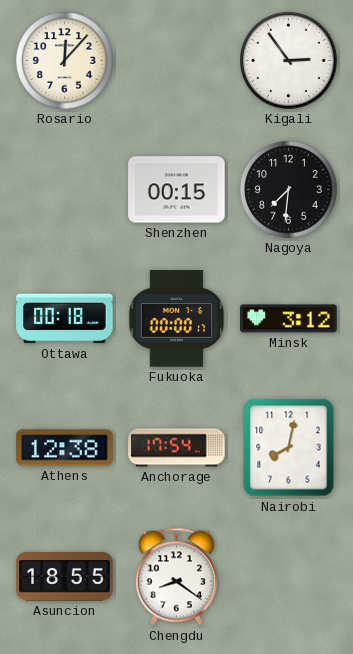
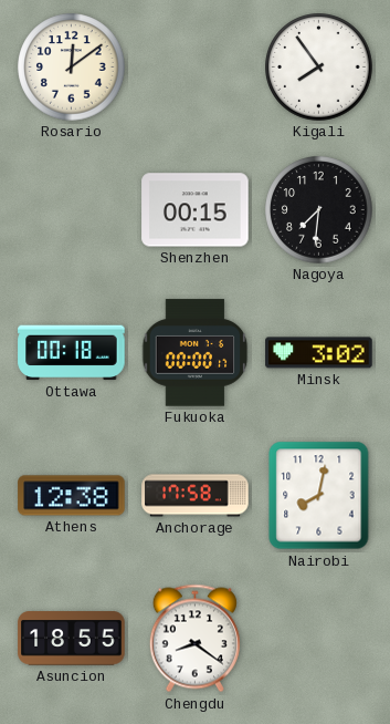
Rosario: 12:07 -> 12:09
Kigali: 2:54 -> 7:54
Minsk: 3:12 -> 3:02
Anchorage: 17:54 -> 17:58
